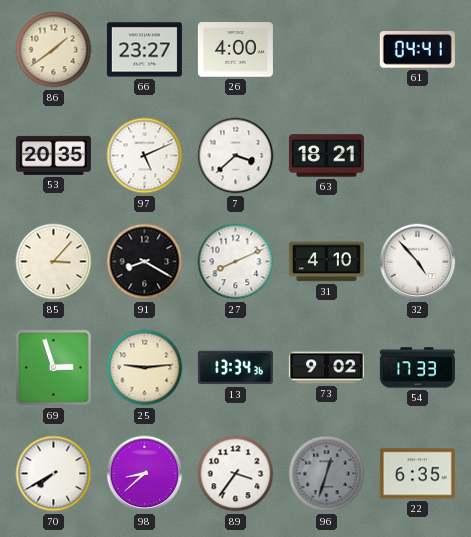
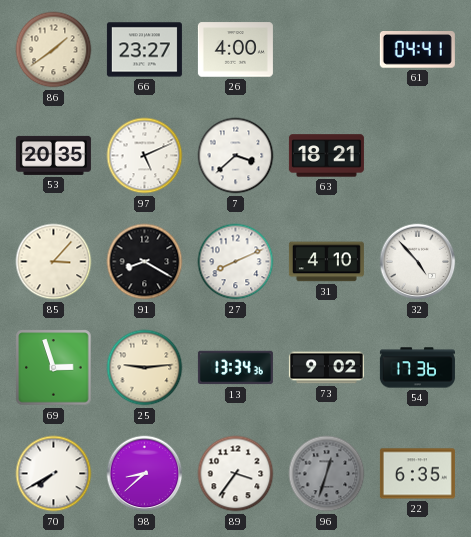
54: 17:33 -> 17:36
